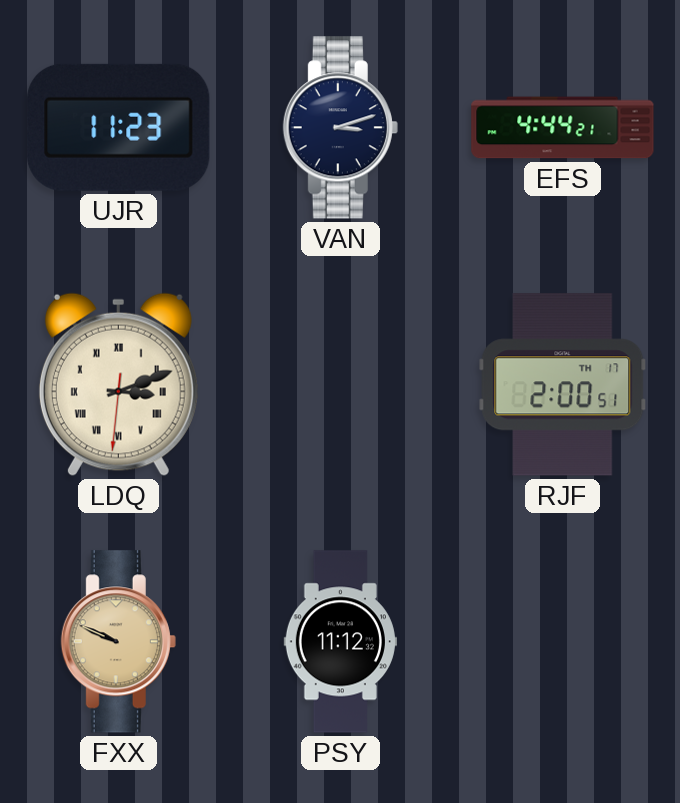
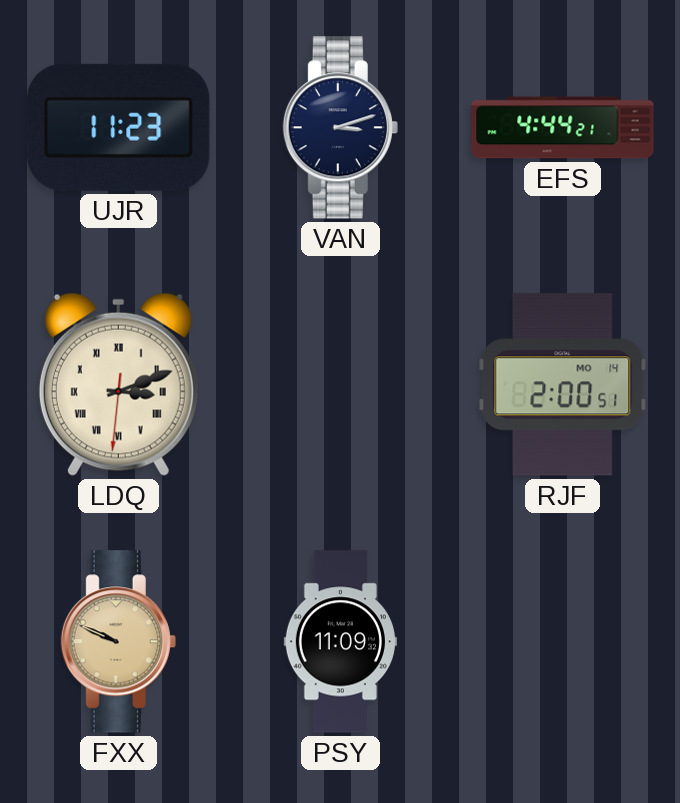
RJF date: TH 17 -> MO 14
PSY: 11:12 -> 11:09
